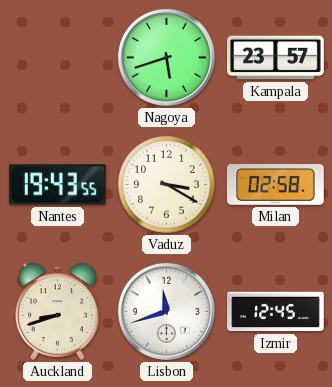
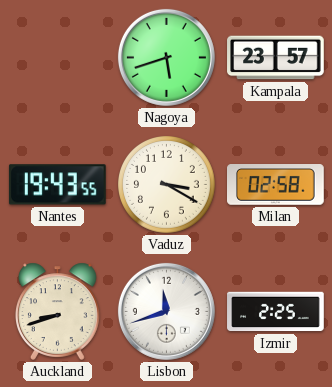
Izmir: 12:45 -> 2:25
